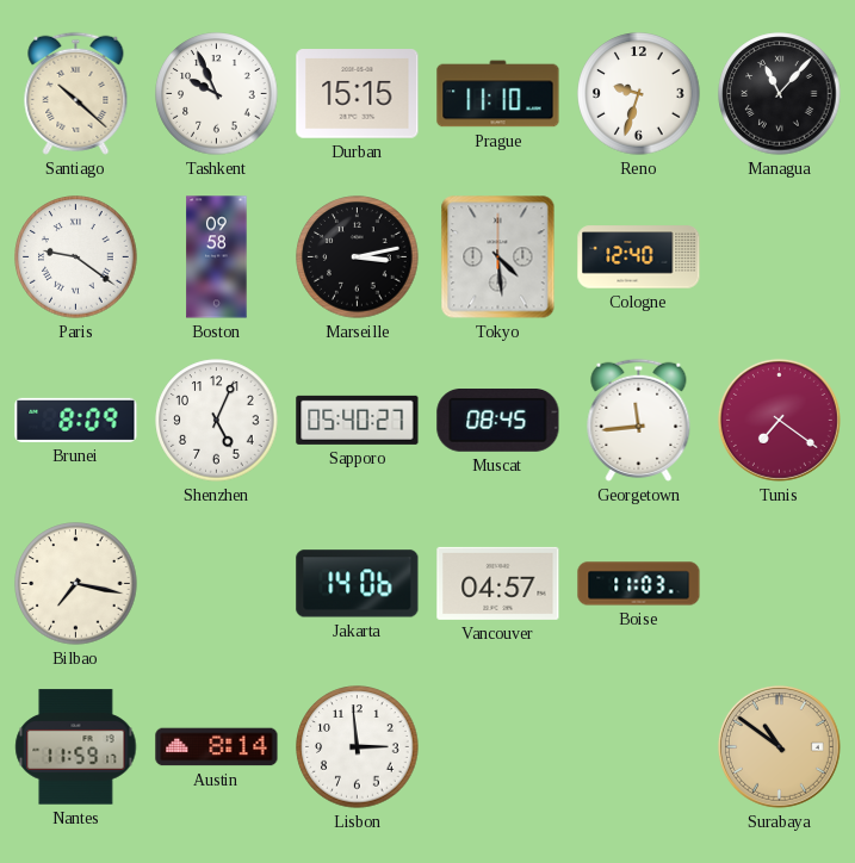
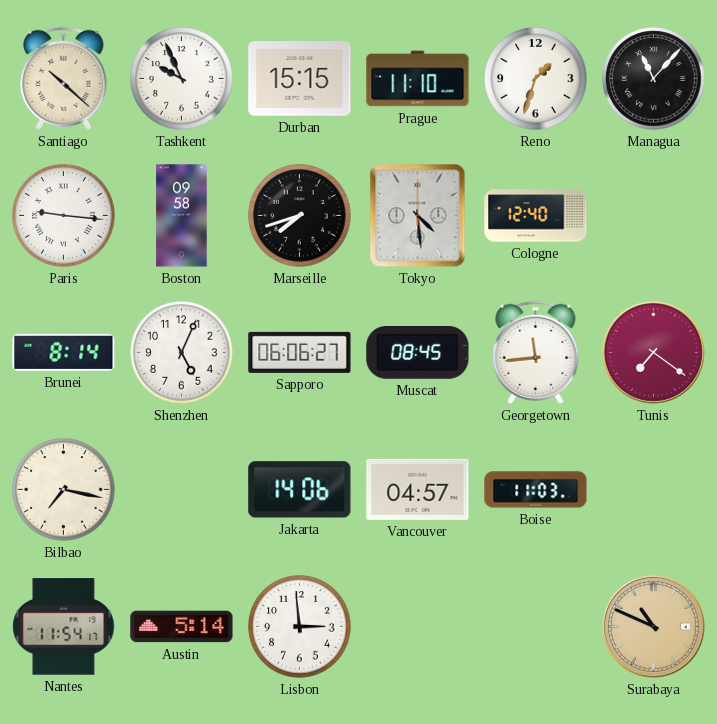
Reno: 9:33 -> 1:33
Paris: 9:21 -> 9:16
Marseille: 3:13 -> 7:42
Brunei: 8:09 -> 8:14
Sapporo: 05:40 -> 06:06
Nantes: 11:59 -> 11:54
Austin: 8:14 -> 5:14
Surabaya: 10:51 -> 10:49
